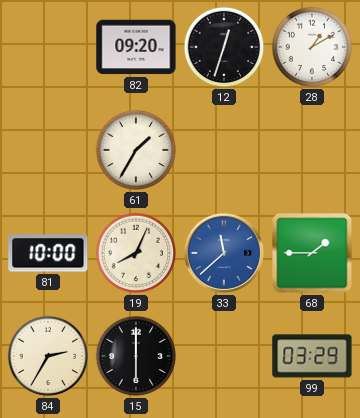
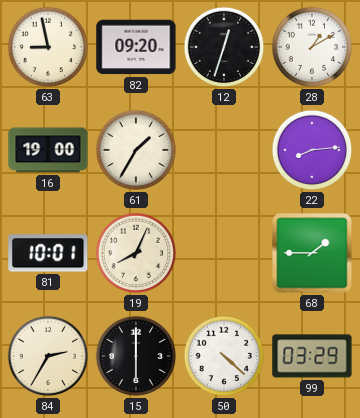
63: none -> 8:58
16: none -> 19:00
22: none -> 8:14
81: 10:00 -> 10:01
33: 11:38 -> none
50: none -> 4:22
